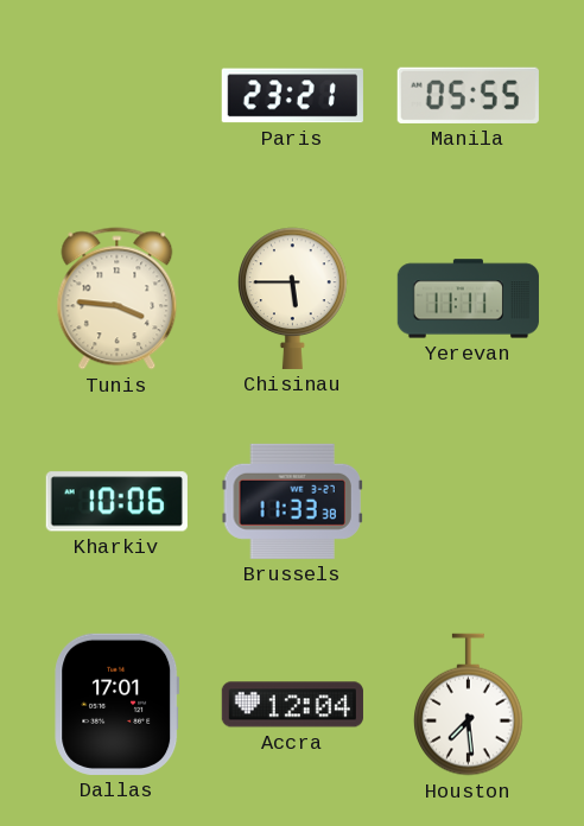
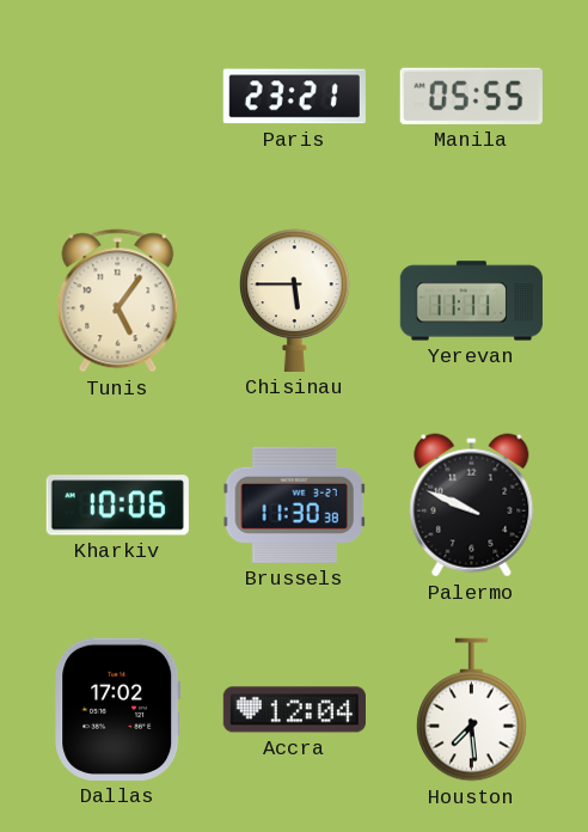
Tunis: 3:46 -> 5:06
Brussels: 11:33 -> 11:30
Palermo: none -> 9:49
Dallas: 17:01 -> 17:02
